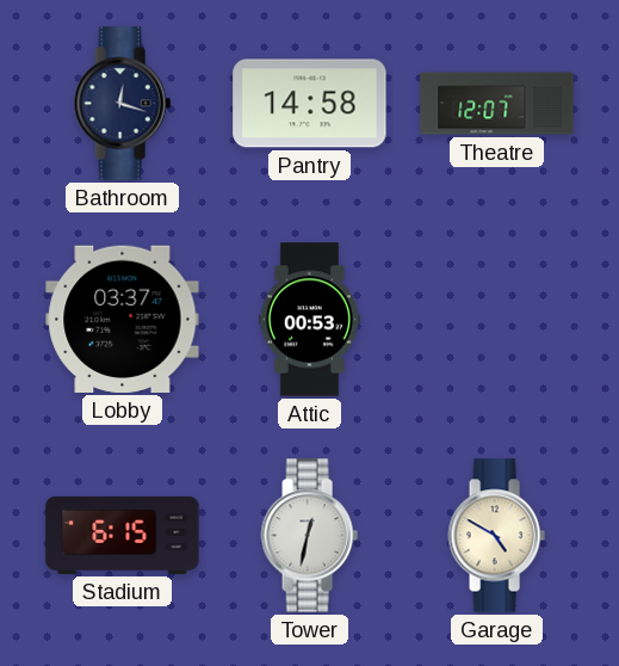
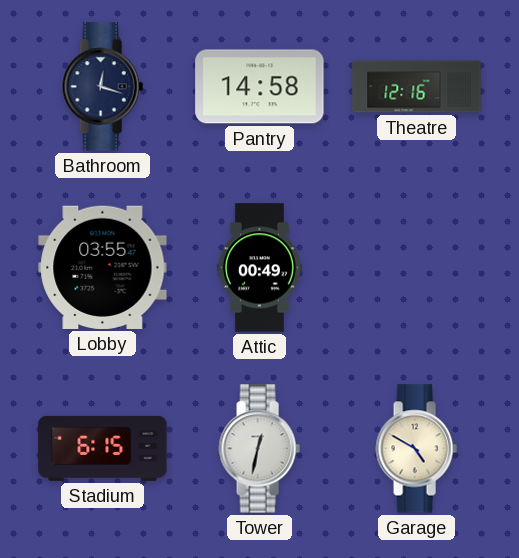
Theatre: 12:07 -> 12:16
Lobby: 03:37 -> 03:55
Attic: 00:53 -> 00:49
